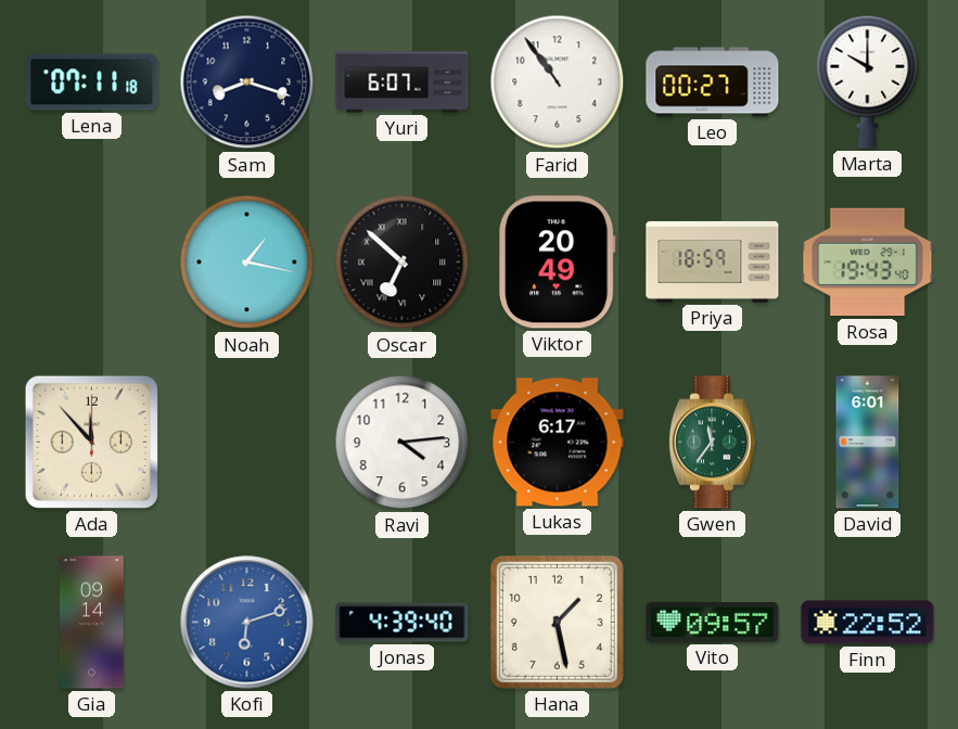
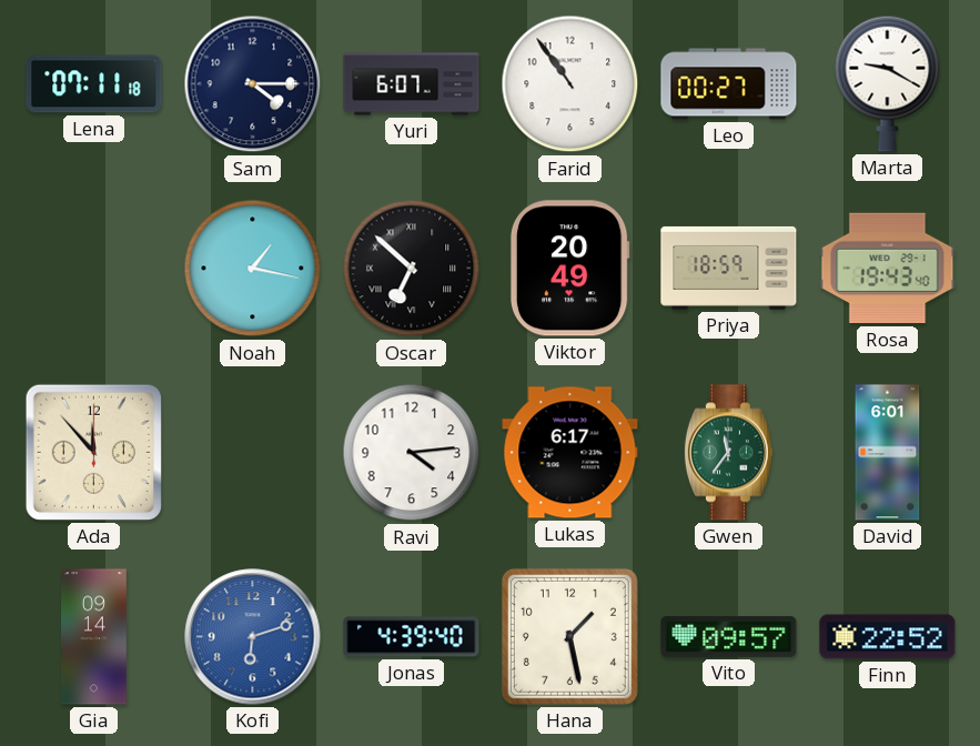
Sam: 8:18 -> 4:15
Marta: 10:00 -> 9:20
